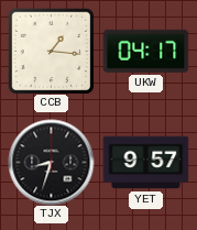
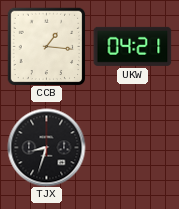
UKW: 04:17 -> 04:21
YET: 9:57 -> none
